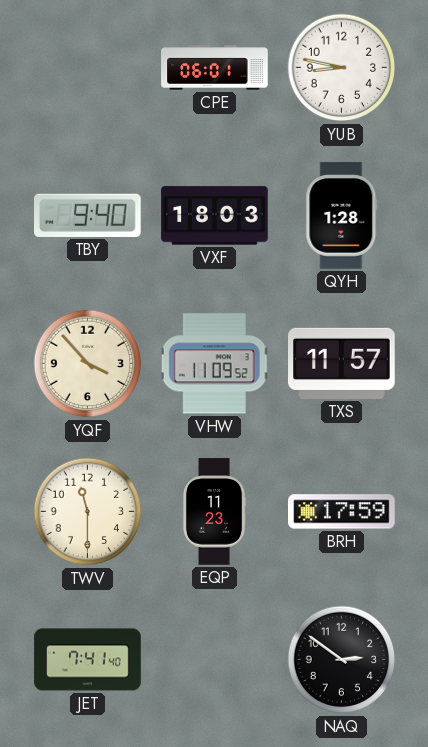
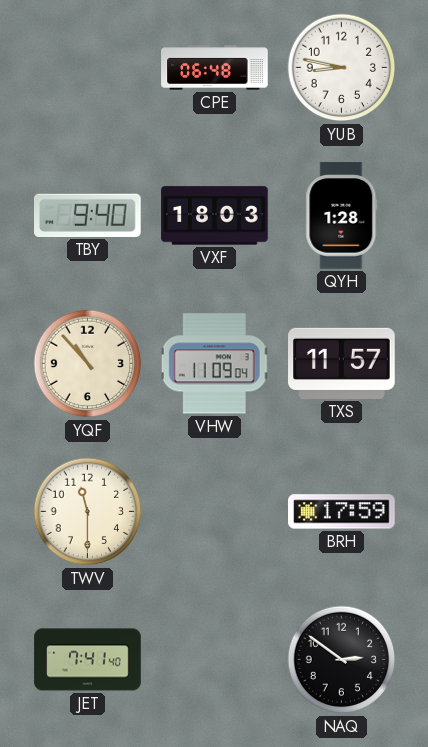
CPE: 06:01 -> 06:48
YQF: 3:53 -> 10:53
VHW: 11:09:52 -> 11:09:04
EQP: 11:23 -> none
